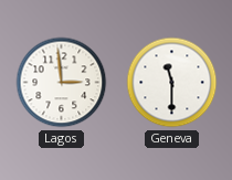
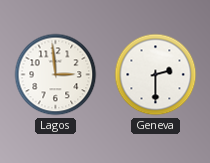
Geneva: 11:30 -> 2:30
